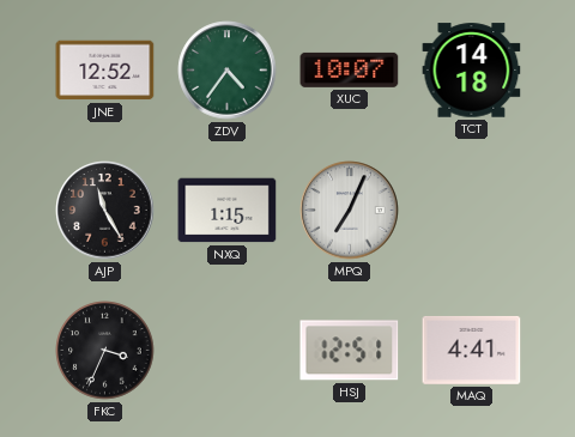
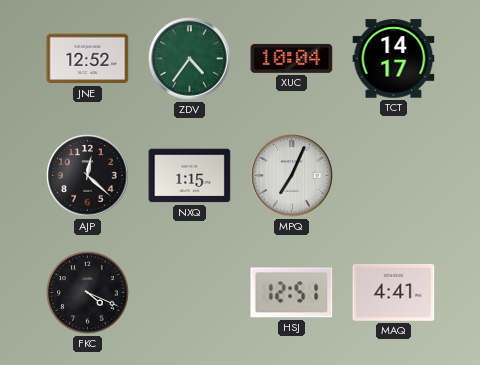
XUC: 10:07 -> 10:04
TCT: 14:18 -> 14:17
AJP: 11:25 -> 12:22
FKC: 3:34 -> 4:19
